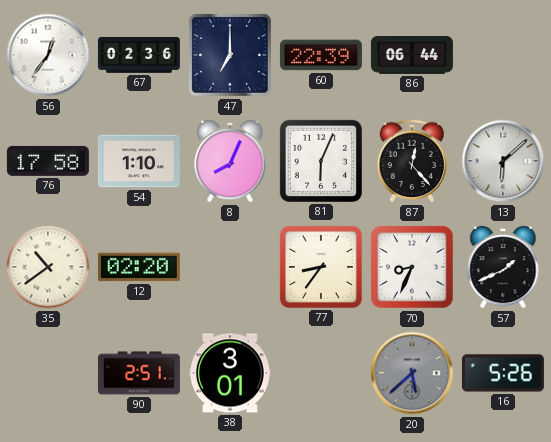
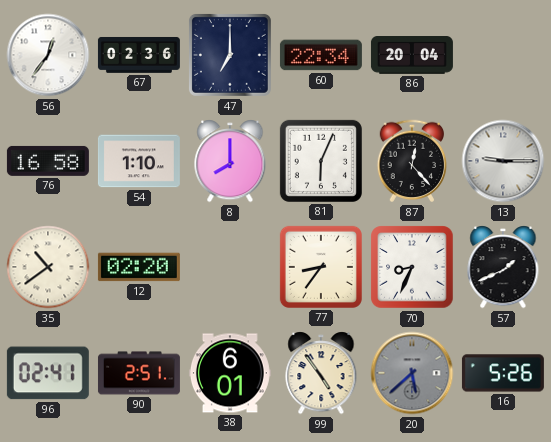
60: 22:39 -> 22:34
86: 06:44 -> 20:04
76: 17:58 -> 16:58
8: 8:04 -> 8:00
13: 6:08 -> 9:15
96: none -> 02:41
38: 3:01 -> 6:01
99: none -> 4:54
